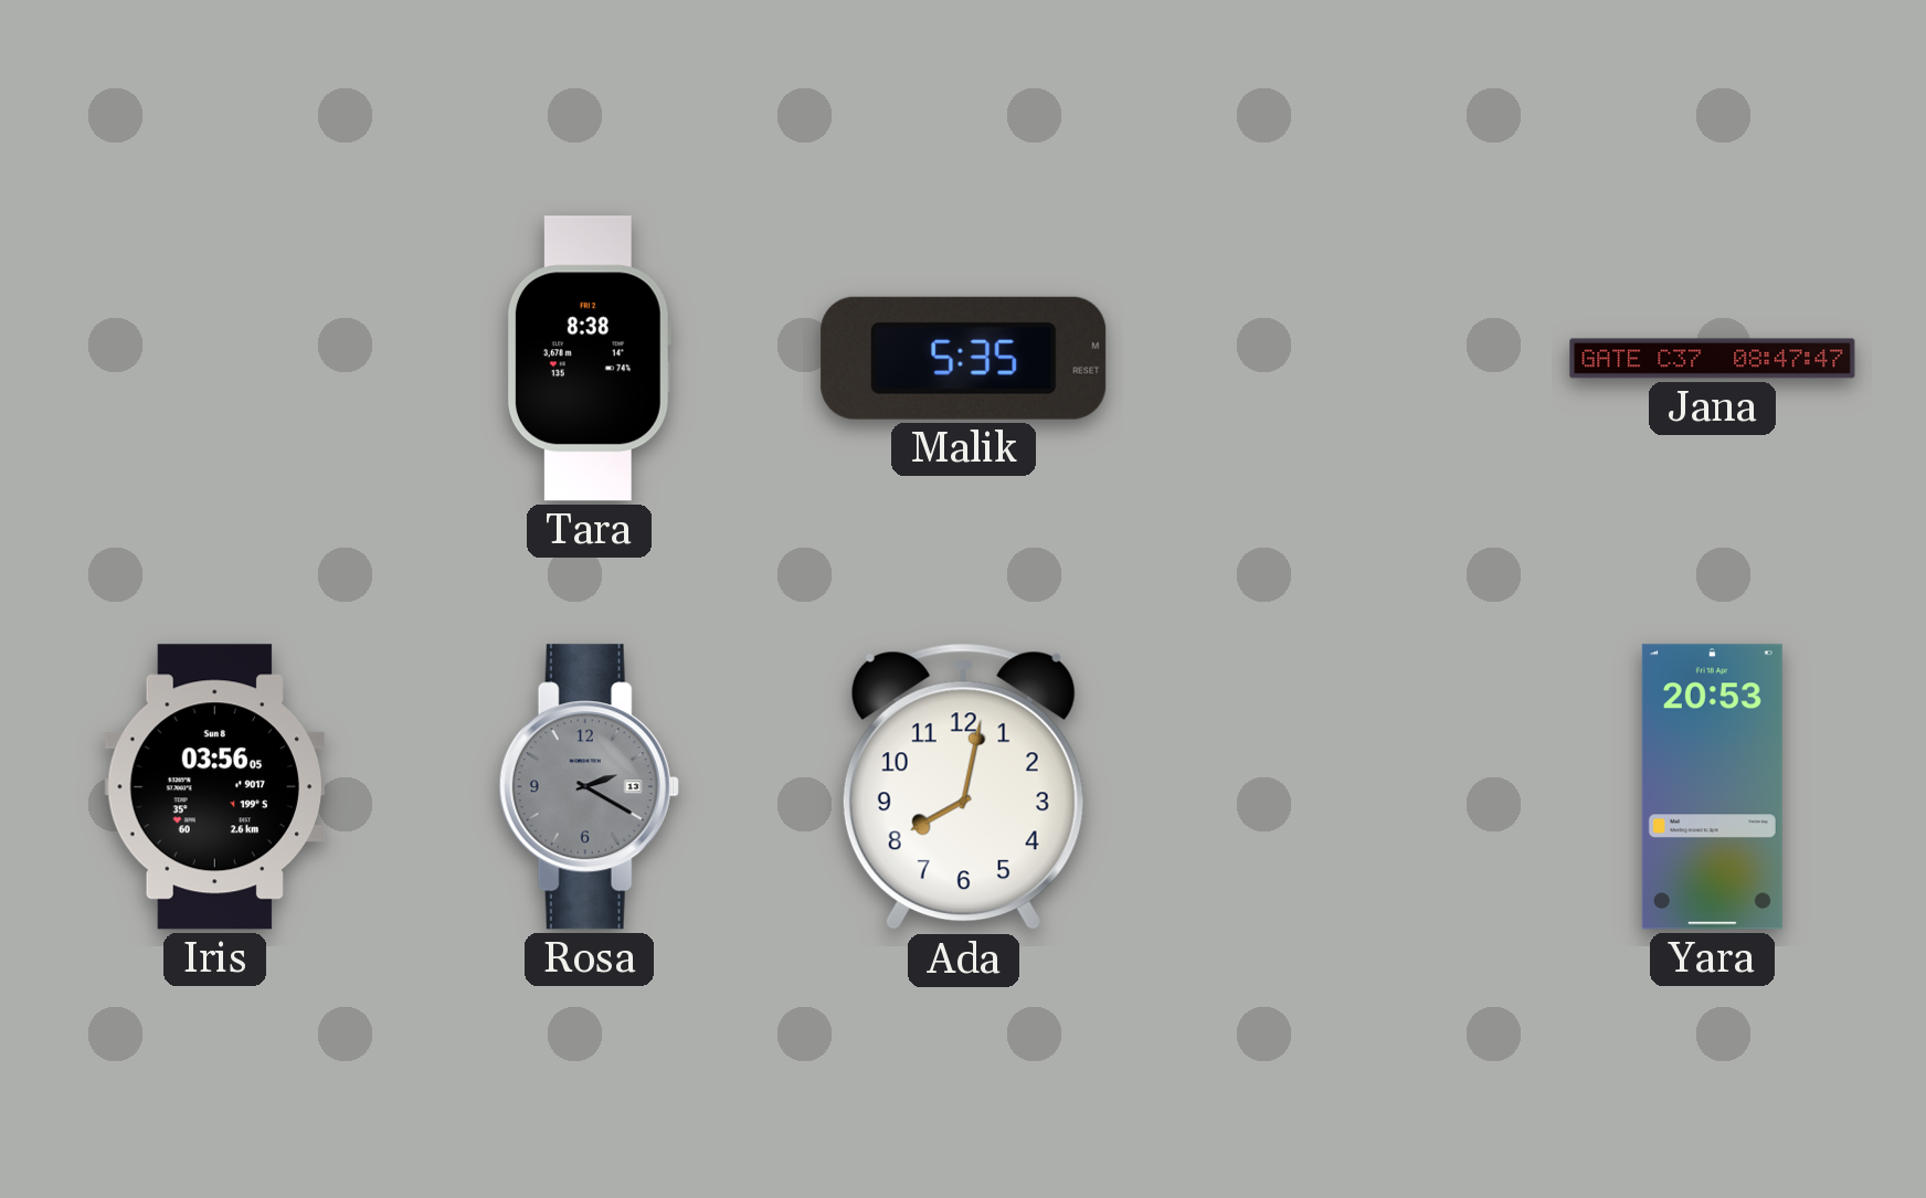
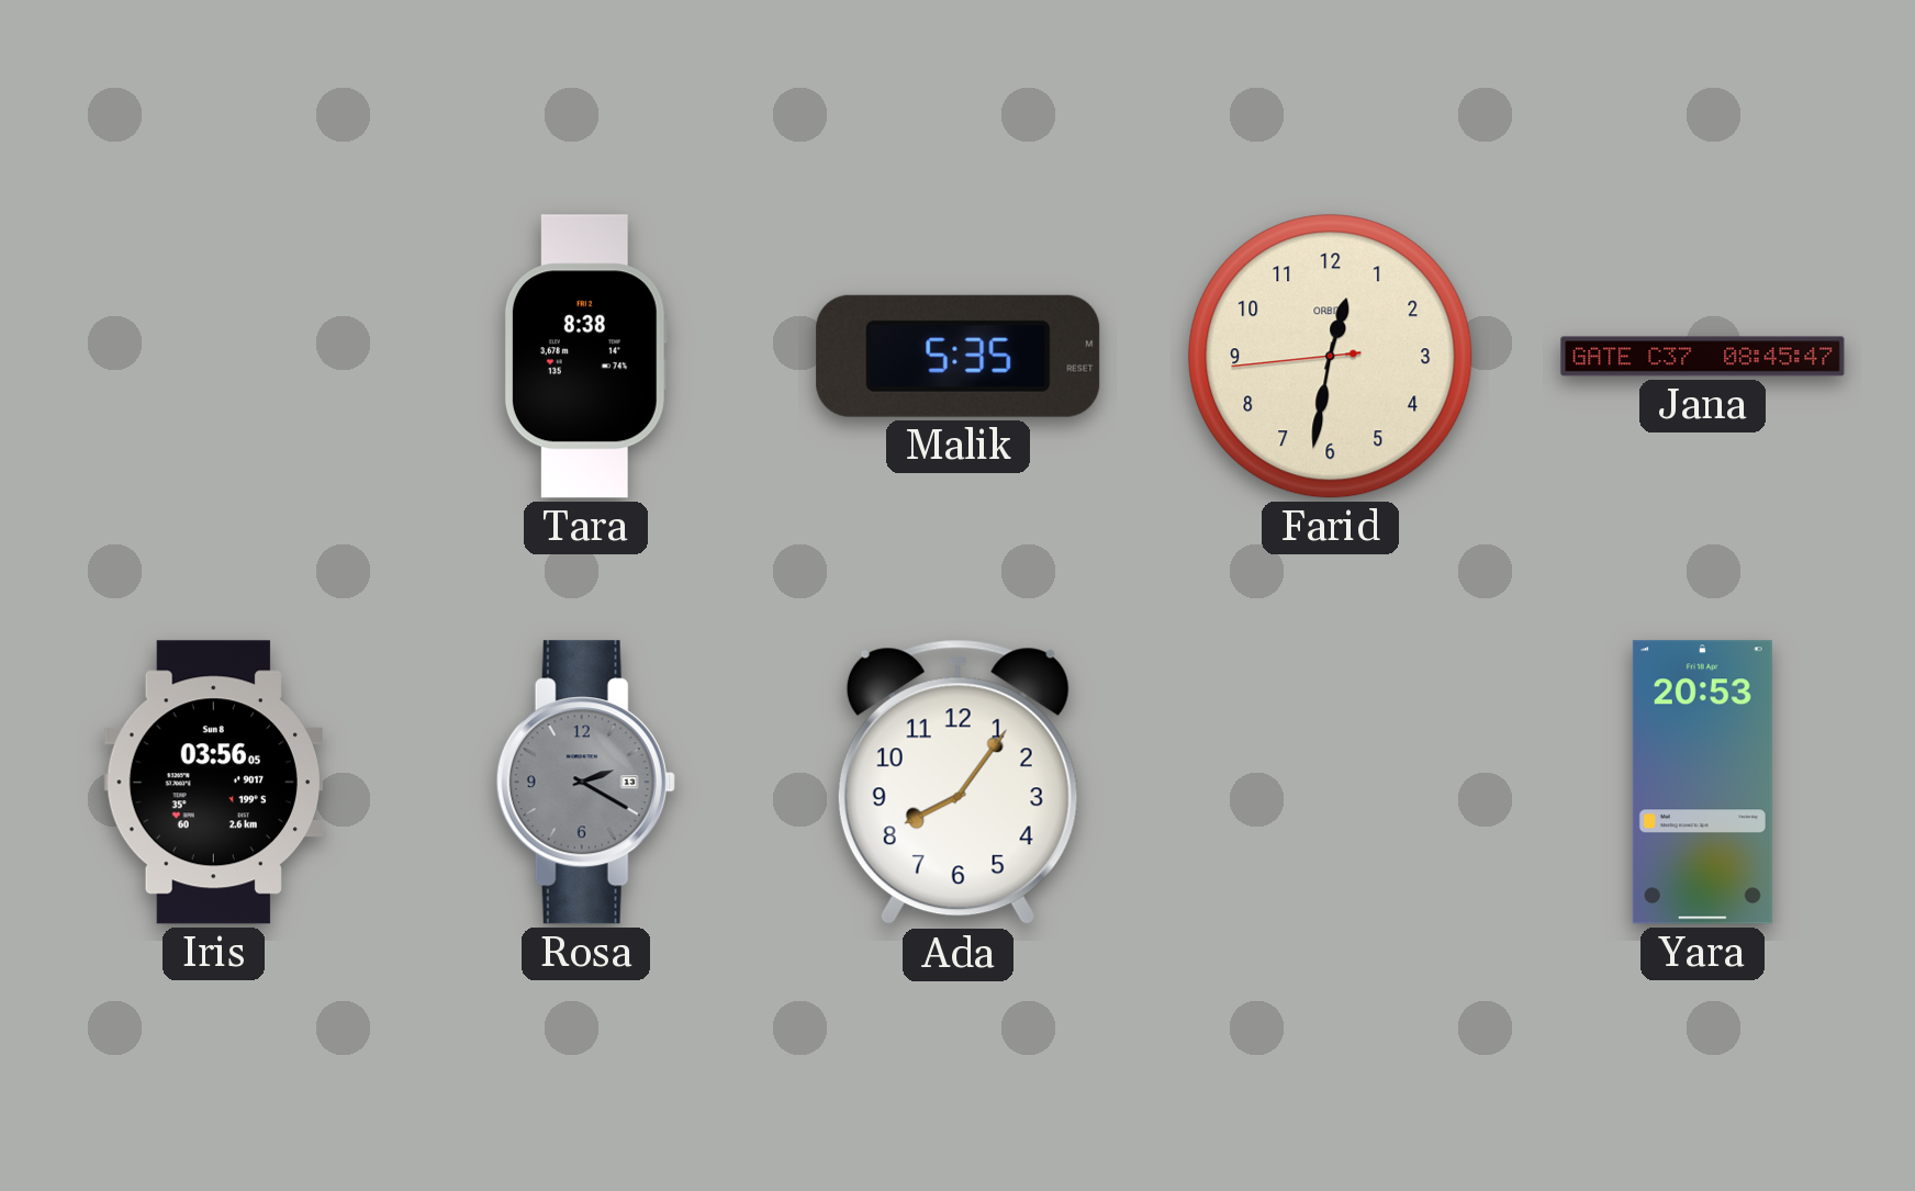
Farid: none -> 12:31
Jana: 08:47 -> 08:45
Ada: 8:02 -> 8:06
